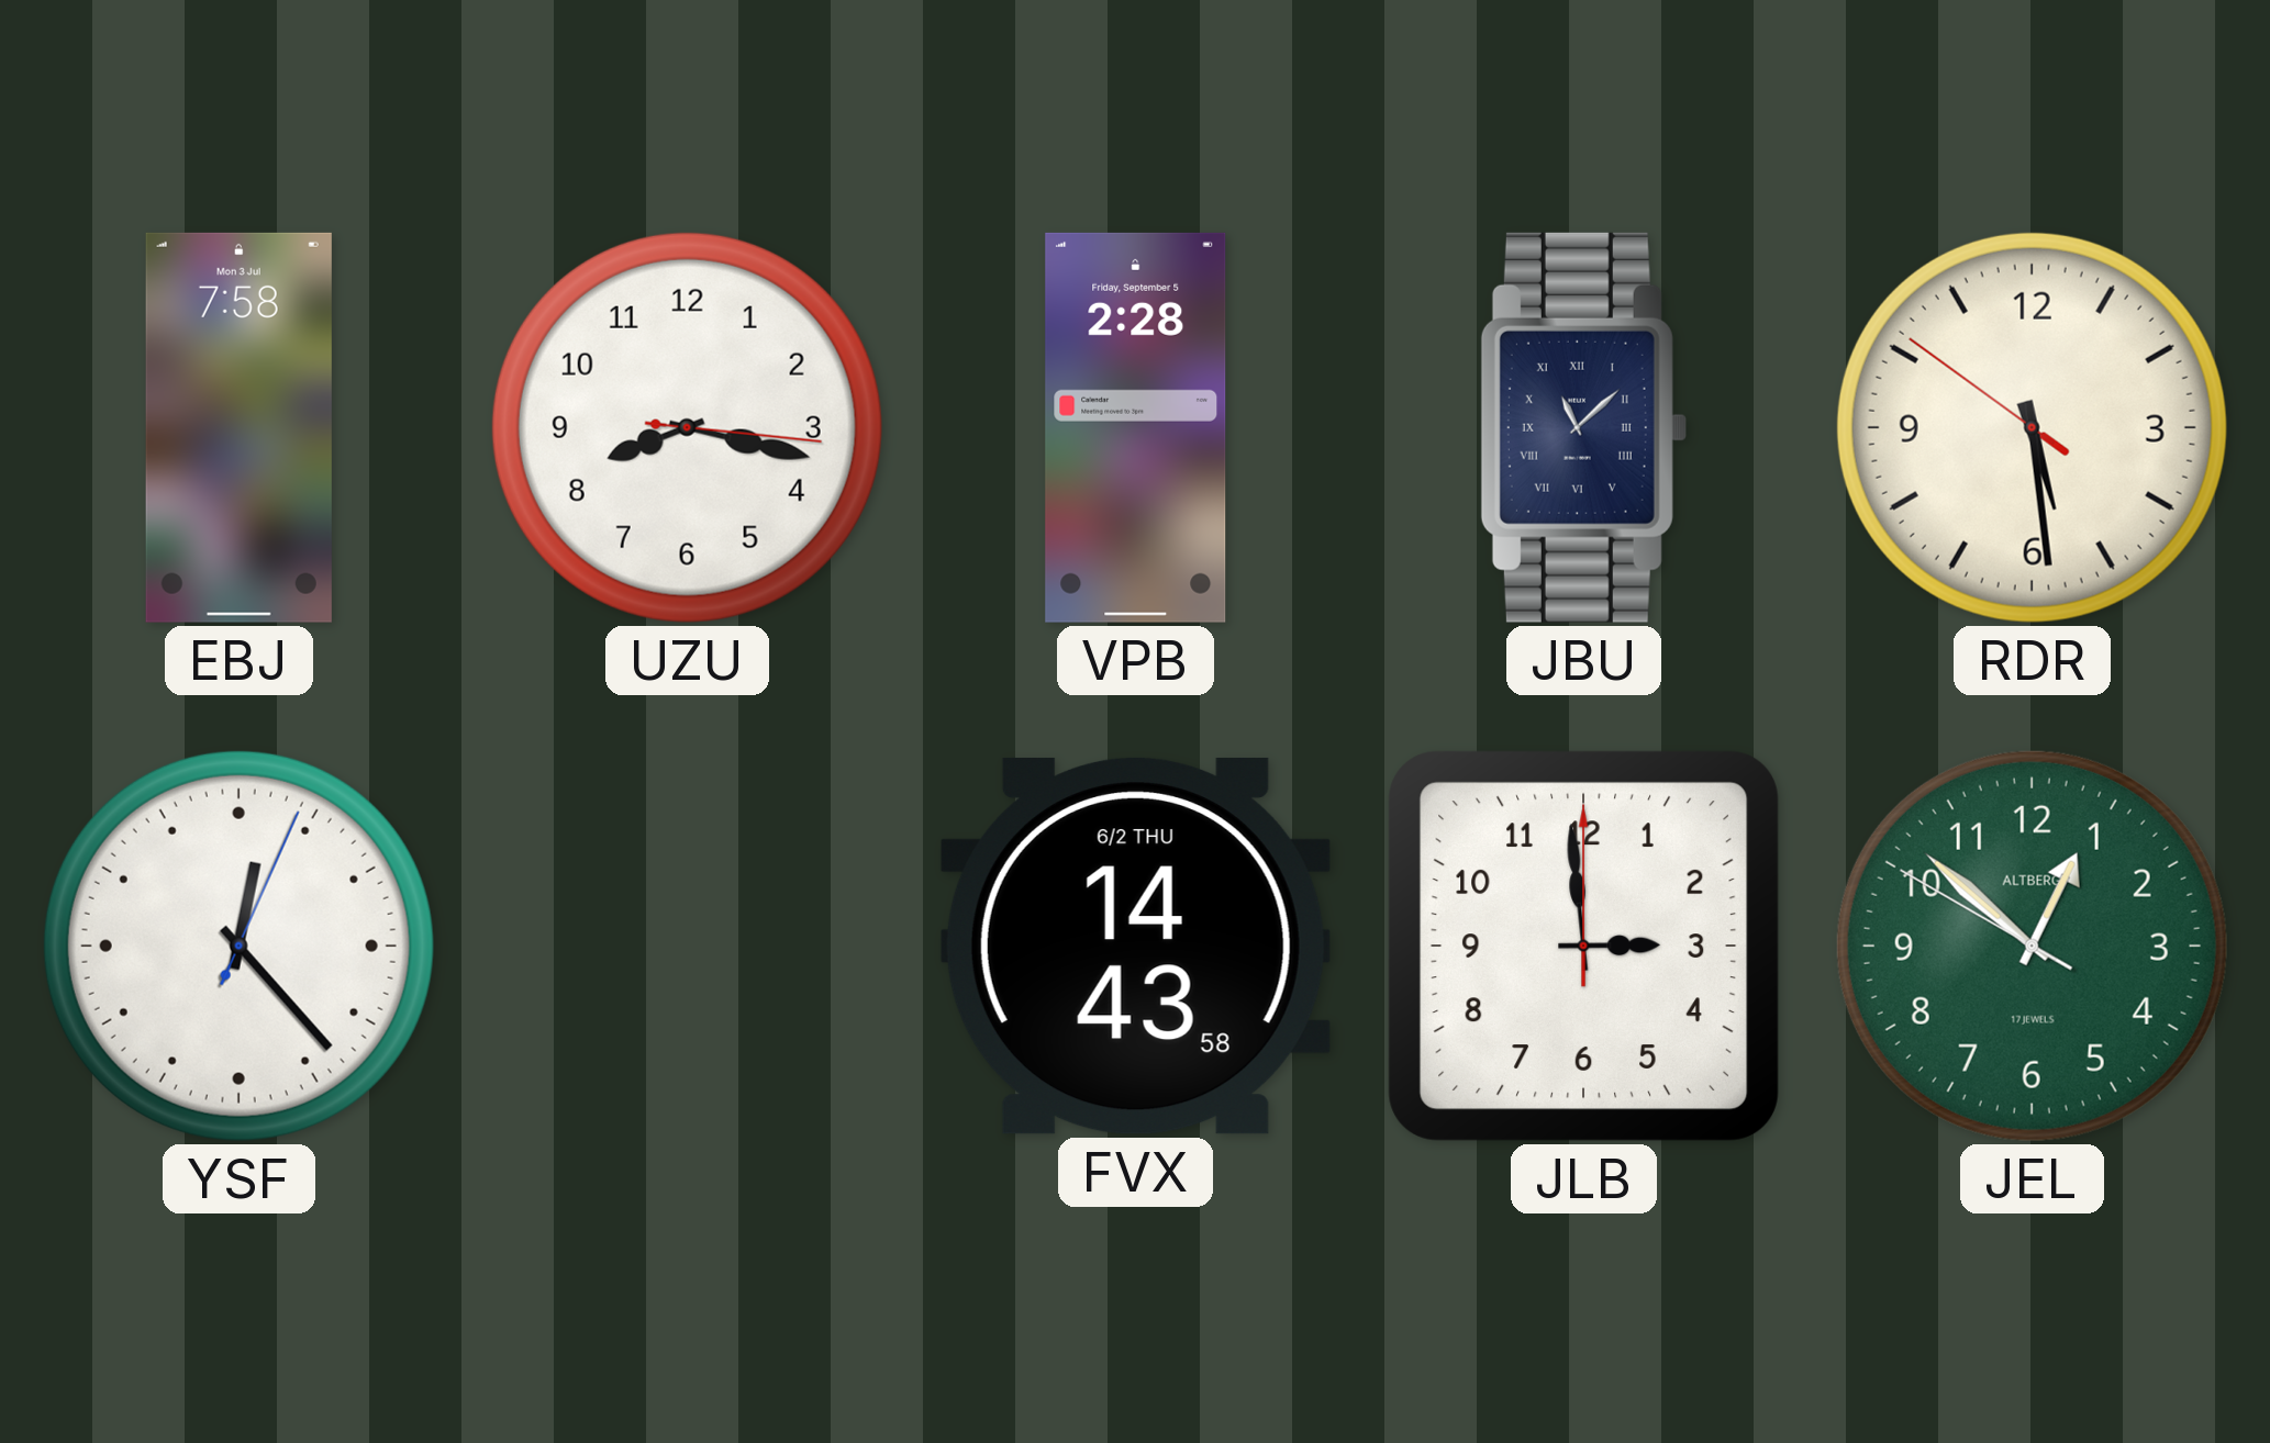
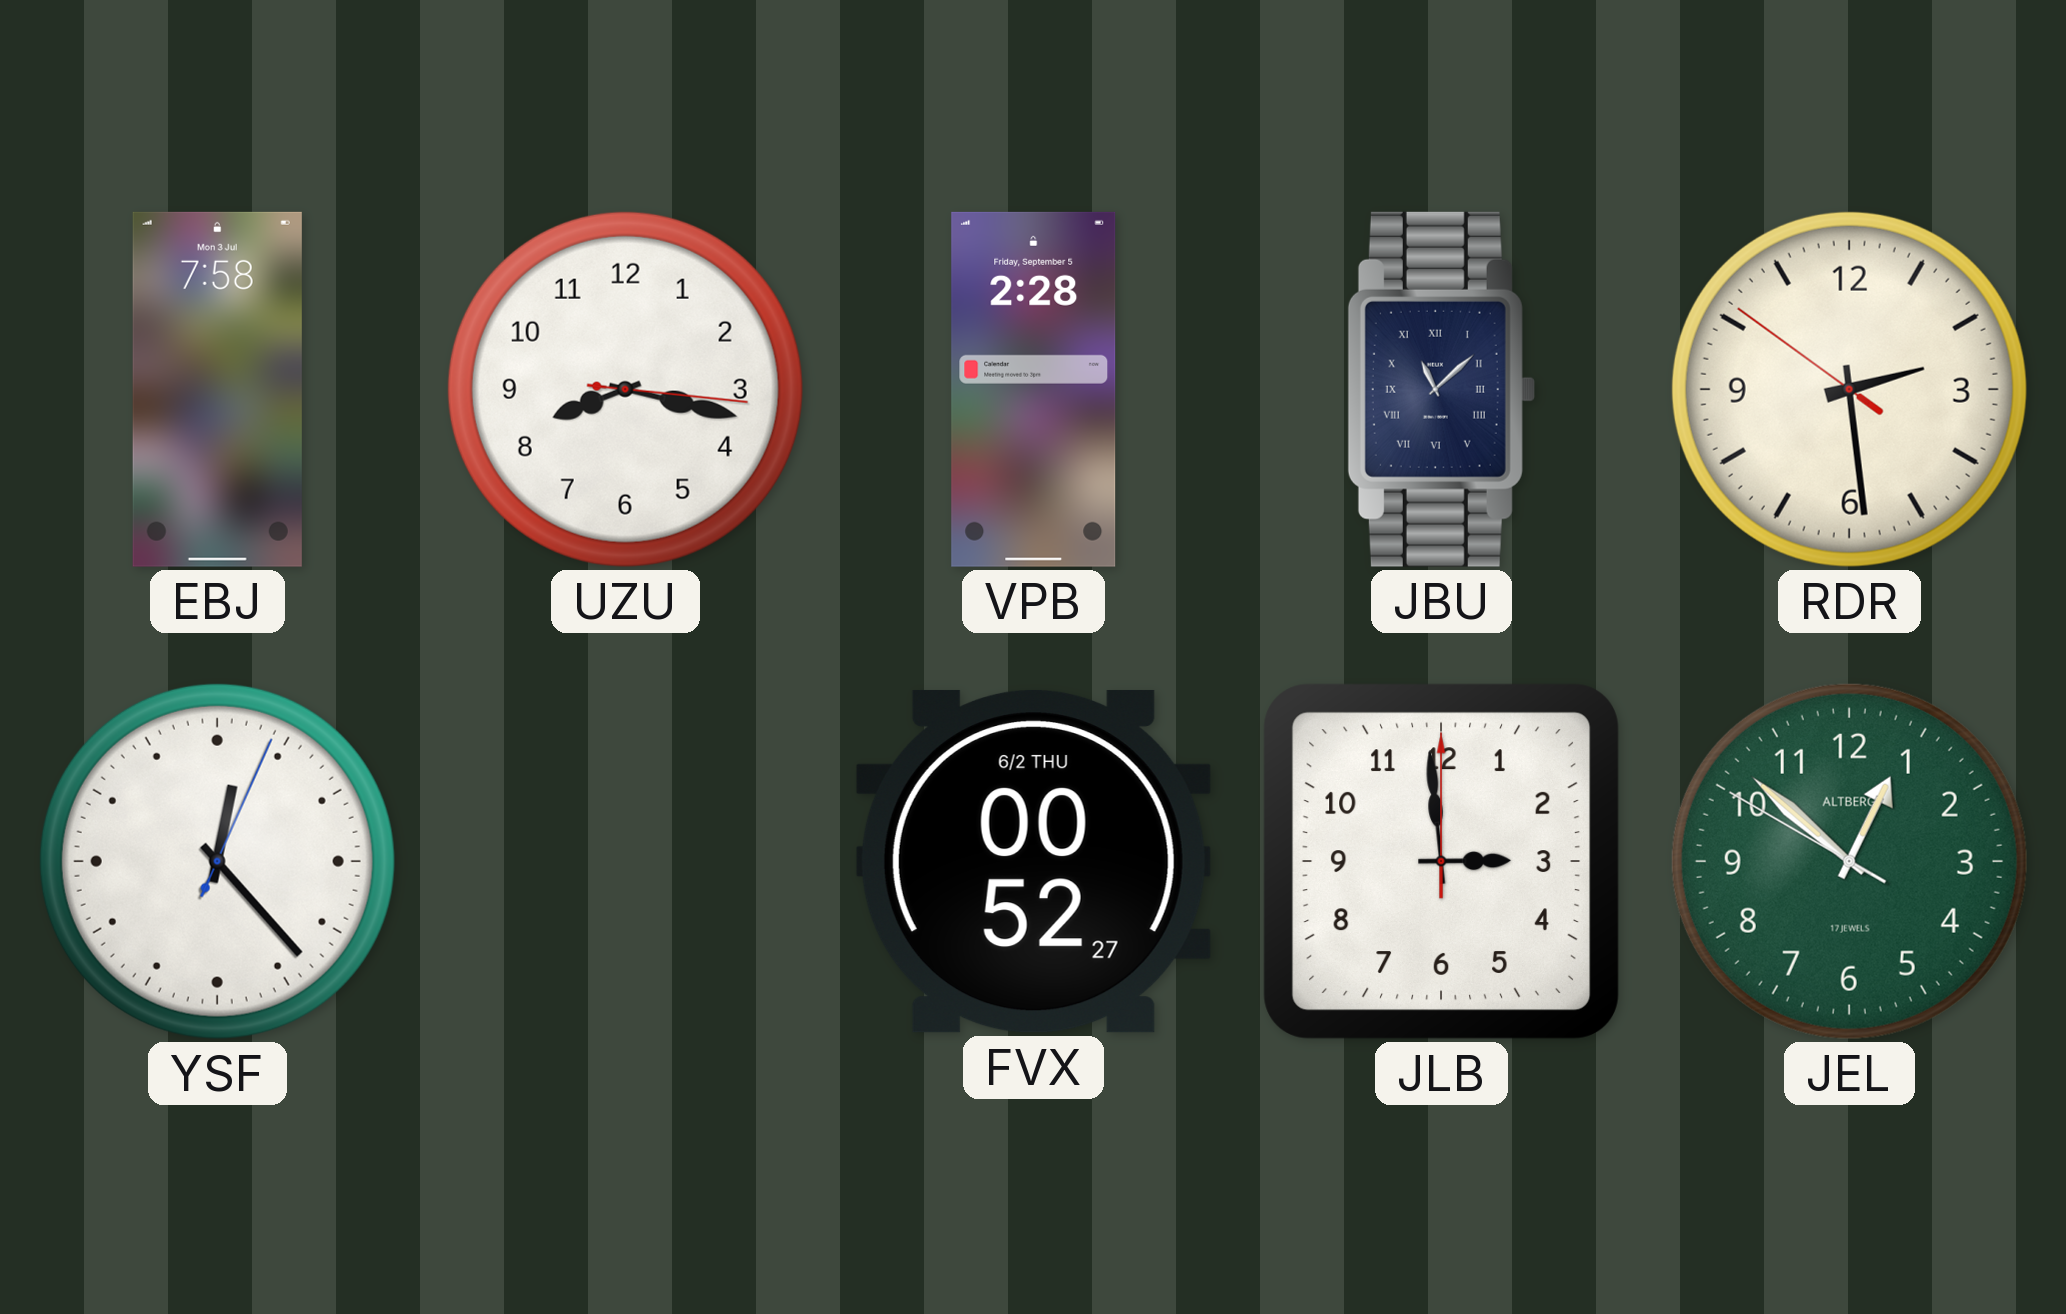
RDR: 5:28 -> 2:28
FVX: 14:43 -> 00:52
